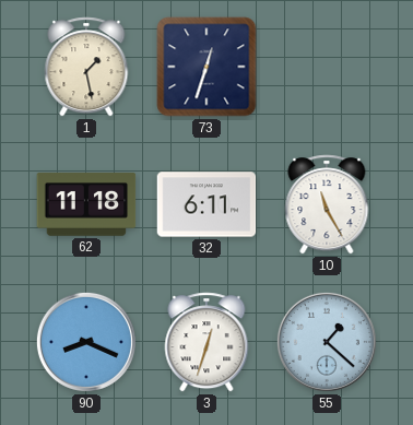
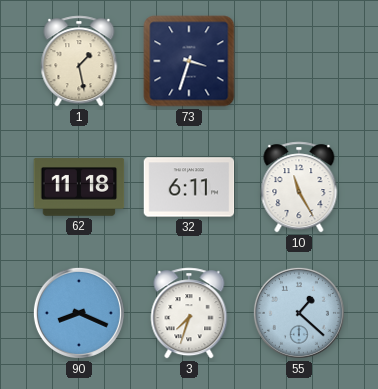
73: 12:33 -> 3:33
3: 12:33 -> 7:33
